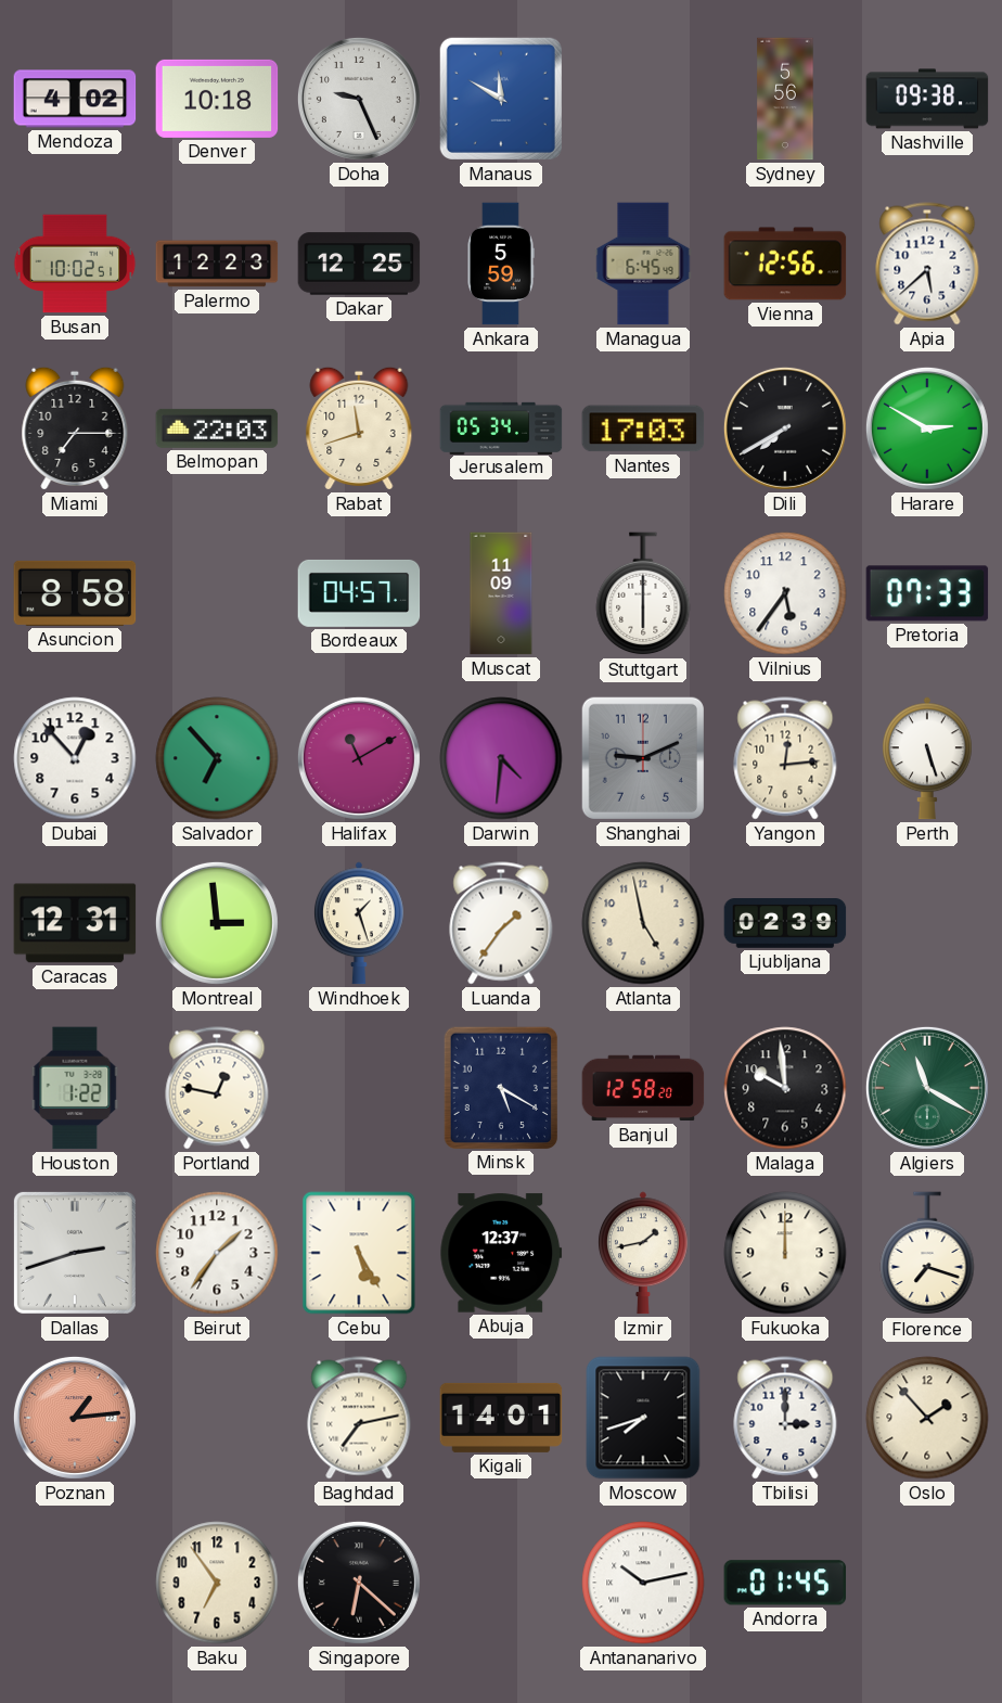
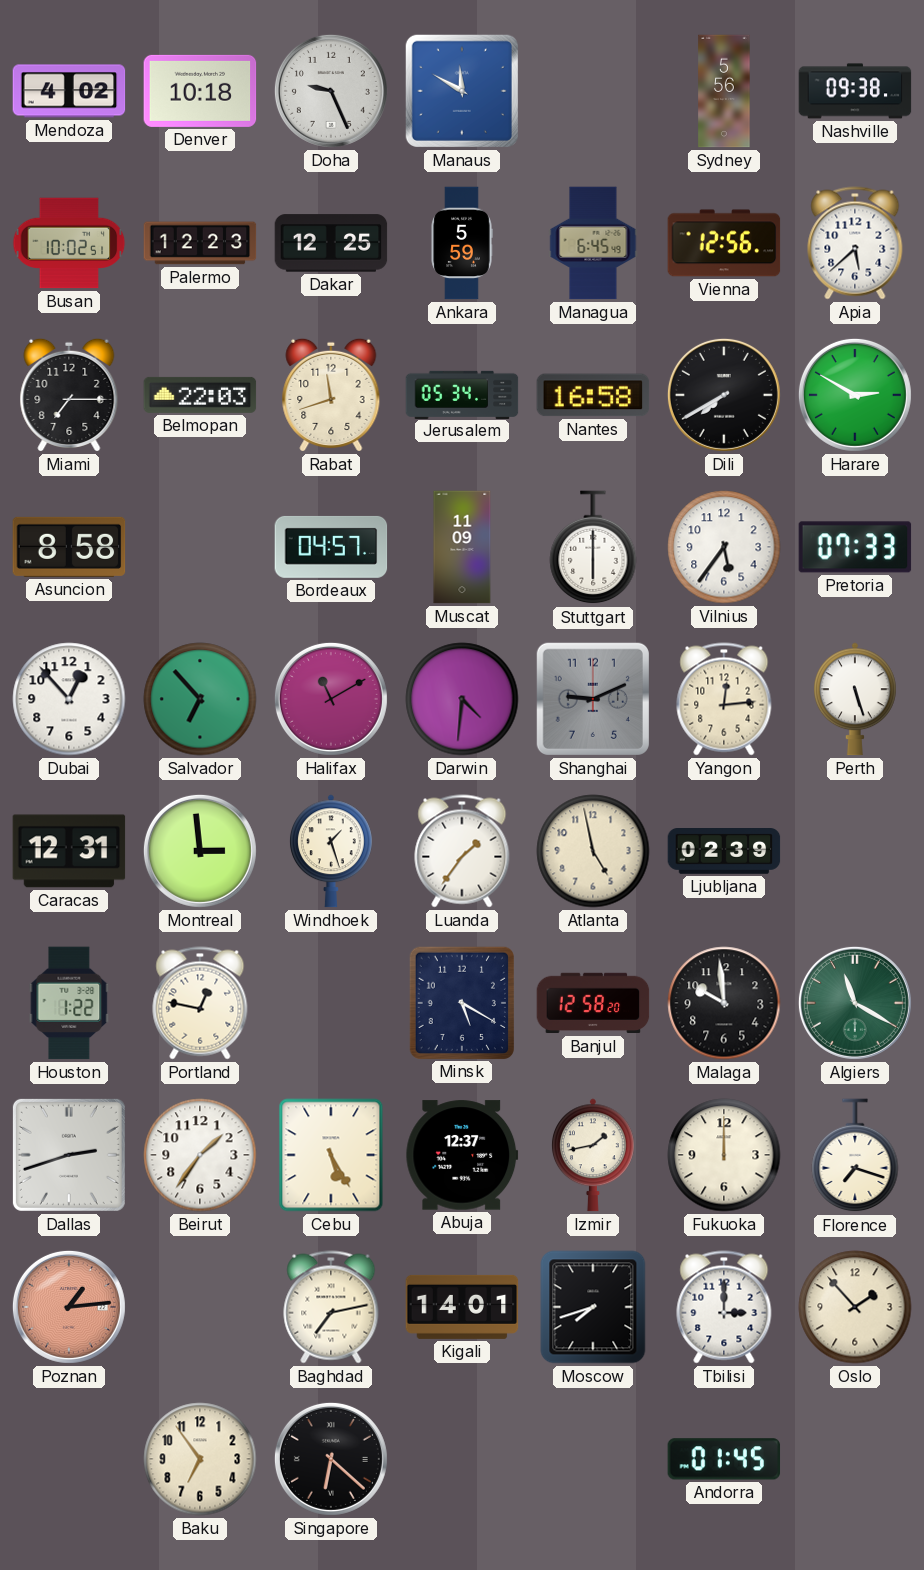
Nantes: 17:03 -> 16:58
Antananarivo: 10:13 -> none
